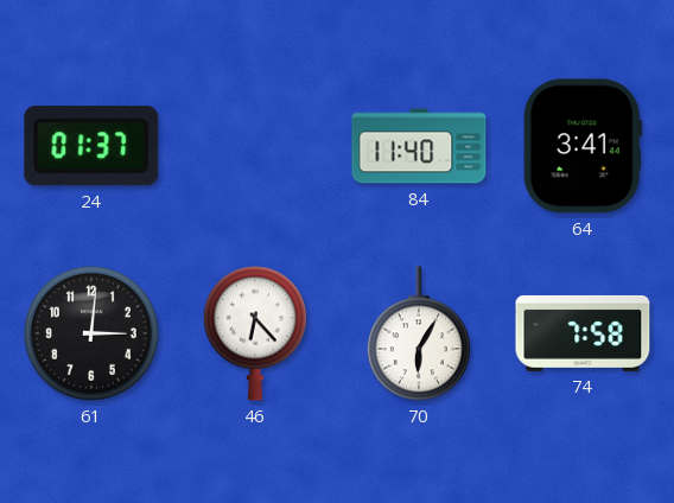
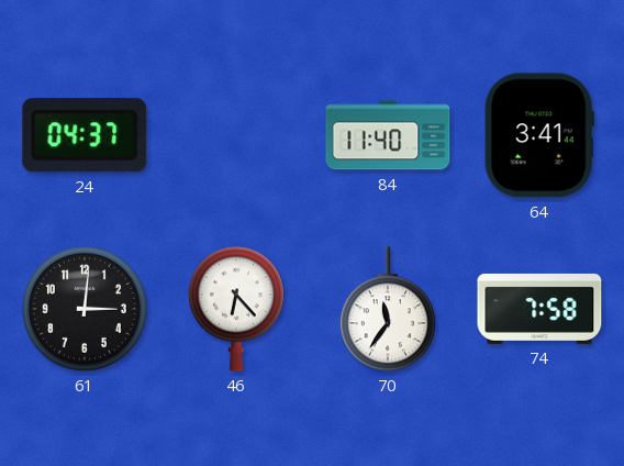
24: 01:37 -> 04:37
70: 6:05 -> 11:36
